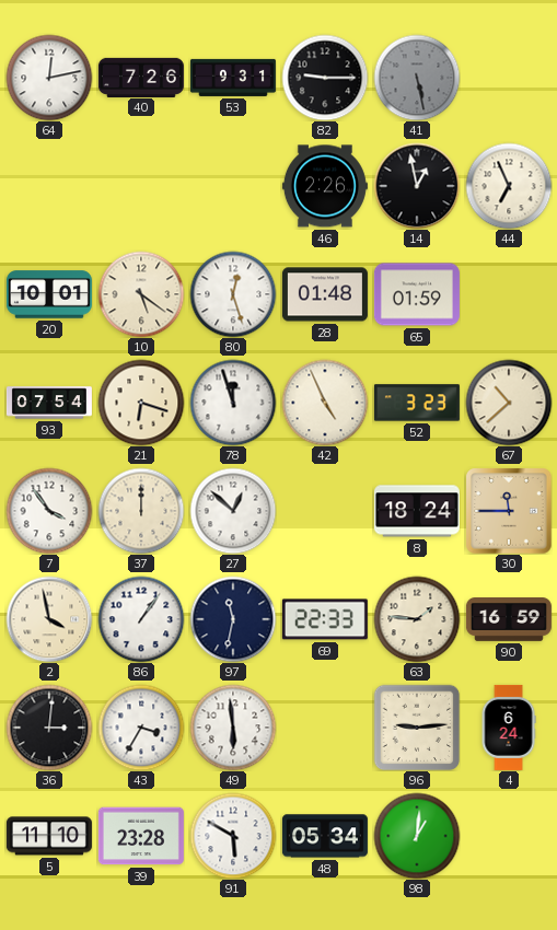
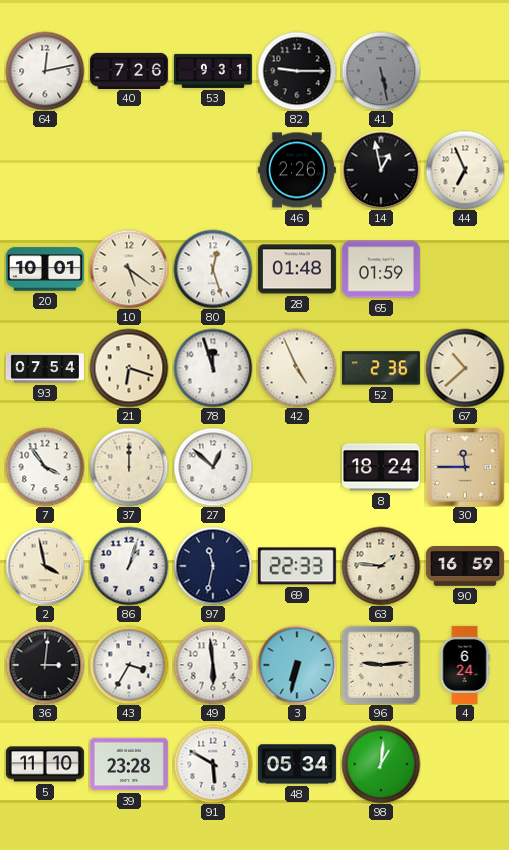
52: 3:23 -> 2:36
86: 1:06 -> 1:03
3: none -> 6:32
